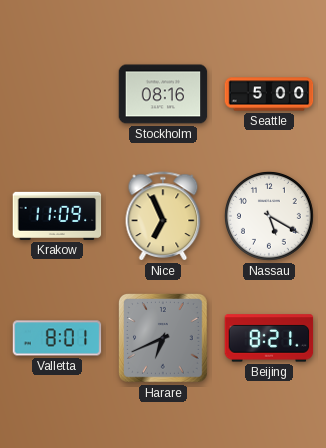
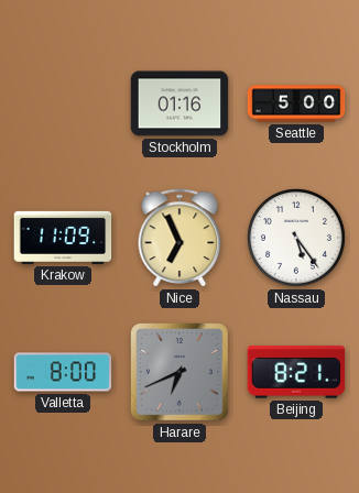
Stockholm: 08:16 -> 01:16
Nassau: 5:20 -> 5:24
Valletta: 8:01 -> 8:00
